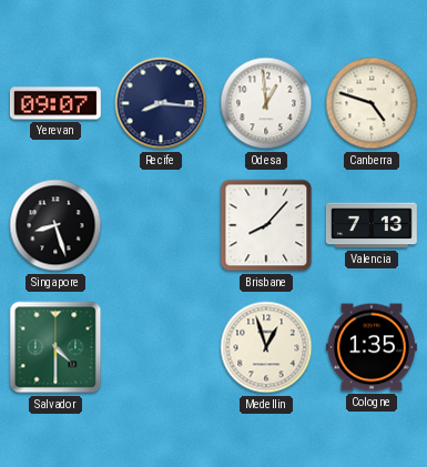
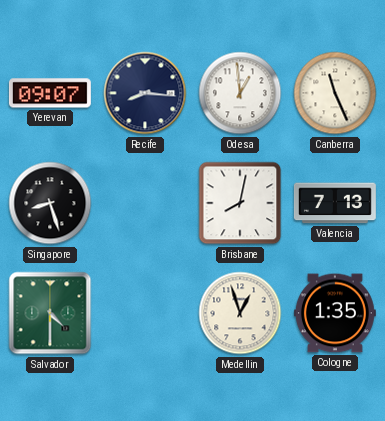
Canberra: 4:48 -> 11:26
Brisbane: 8:07 -> 8:02
